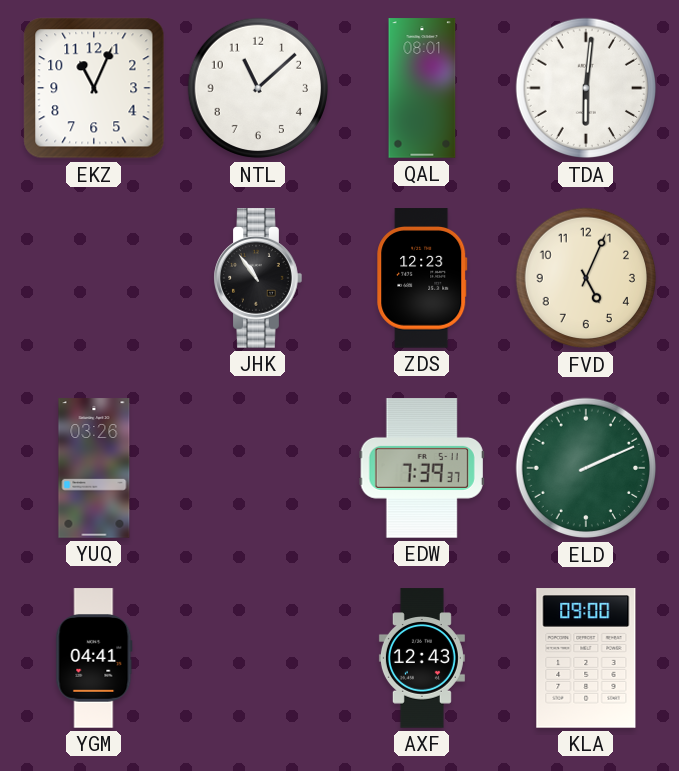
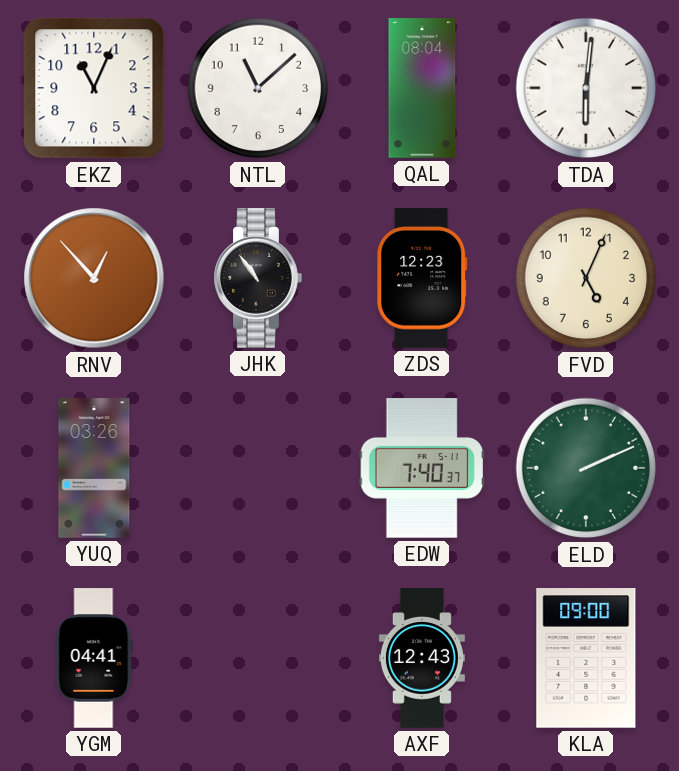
QAL: 08:01 -> 08:04
RNV: none -> 12:53
EDW: 7:39 -> 7:40
